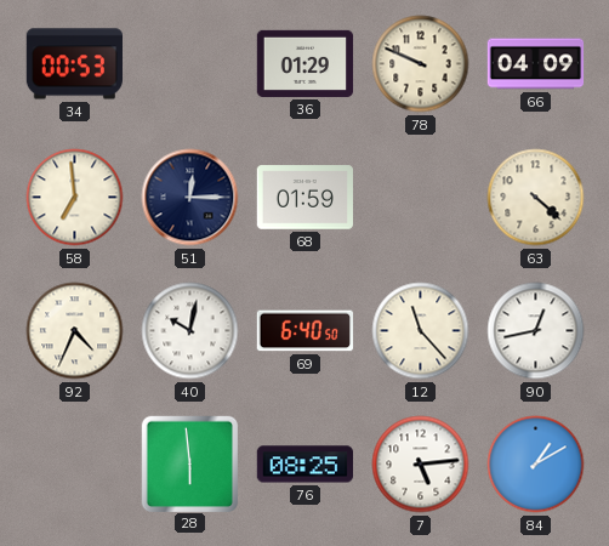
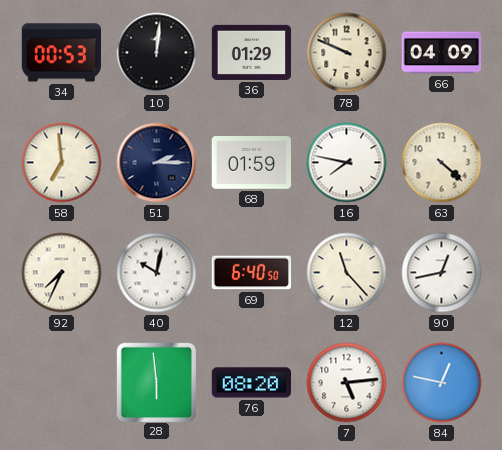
10: none -> 12:01
51: 12:15 -> 2:15
16: none -> 7:47
92: 4:34 -> 7:34
76: 08:25 -> 08:20
84: 1:10 -> 12:47
